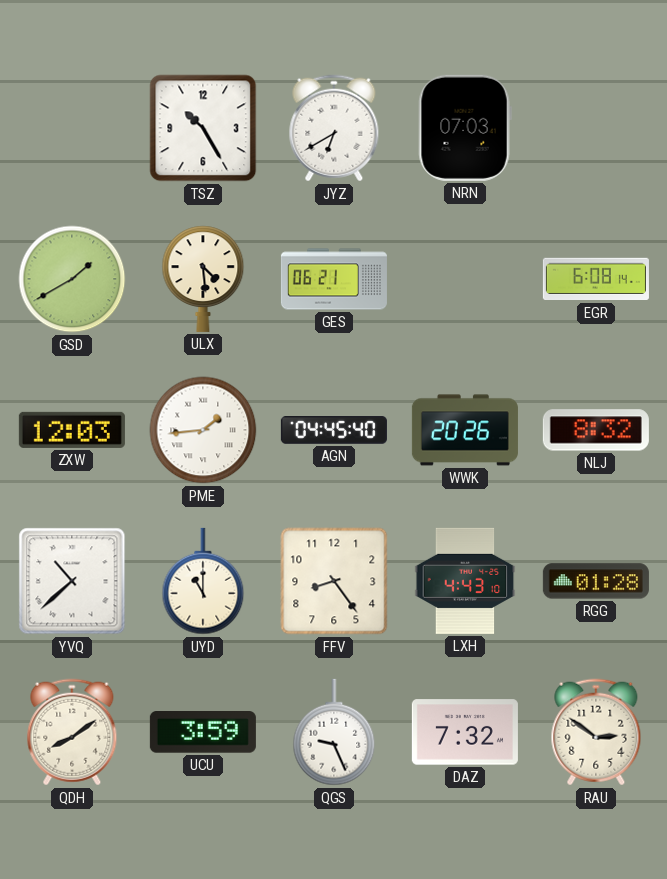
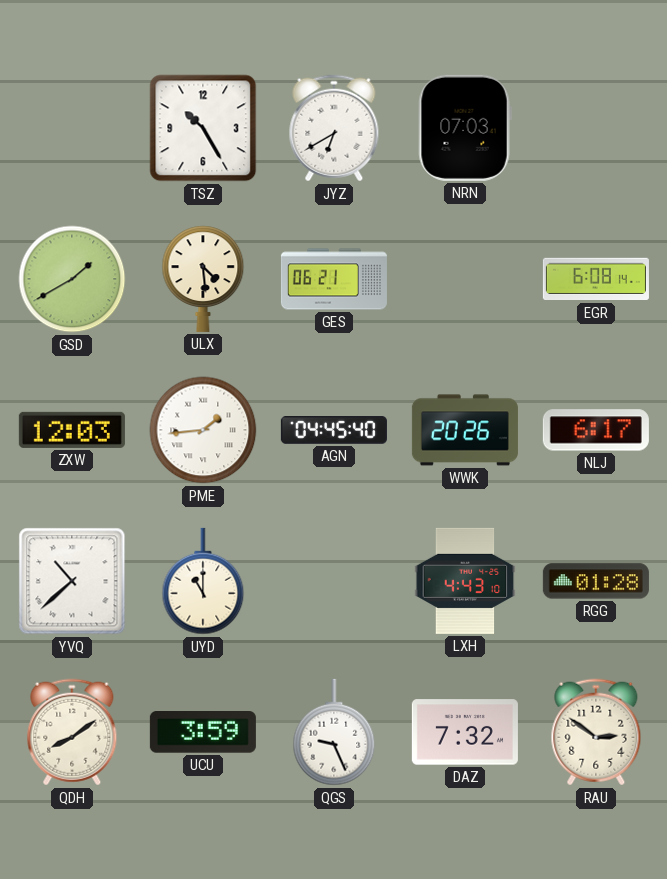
NLJ: 8:32 -> 6:17
FFV: 8:24 -> none
